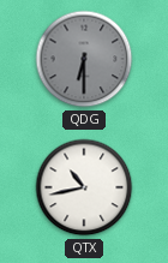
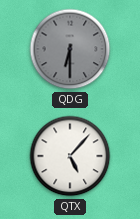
QTX: 10:43 -> 5:07
